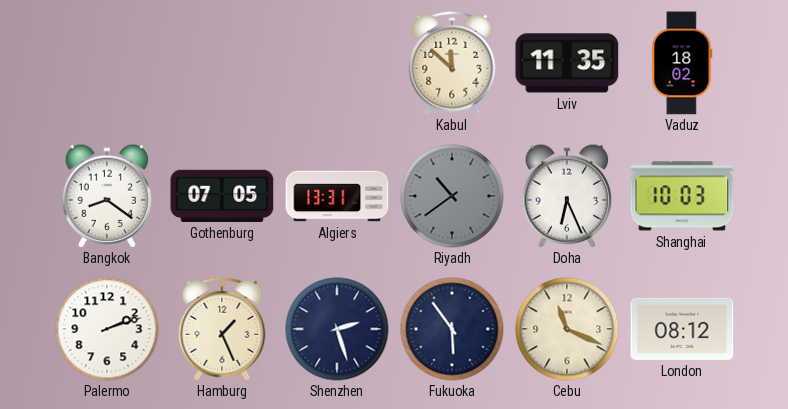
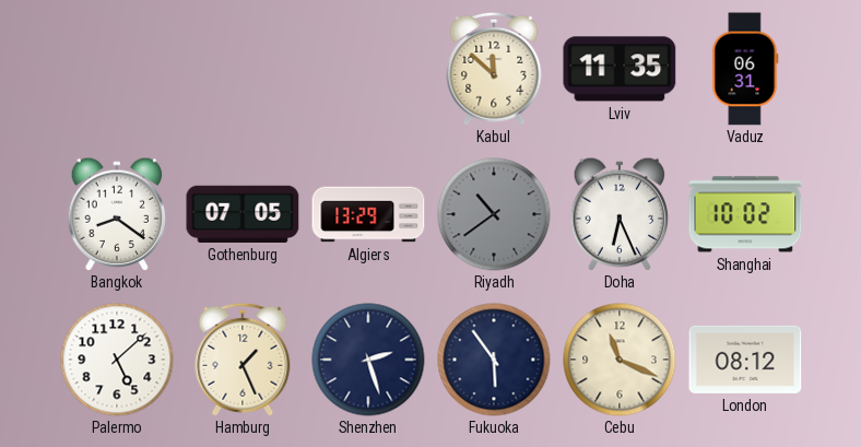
Vaduz: 18:02 -> 06:31
Algiers: 13:31 -> 13:29
Shanghai: 10:03 -> 10:02
Palermo: 2:12 -> 5:08
